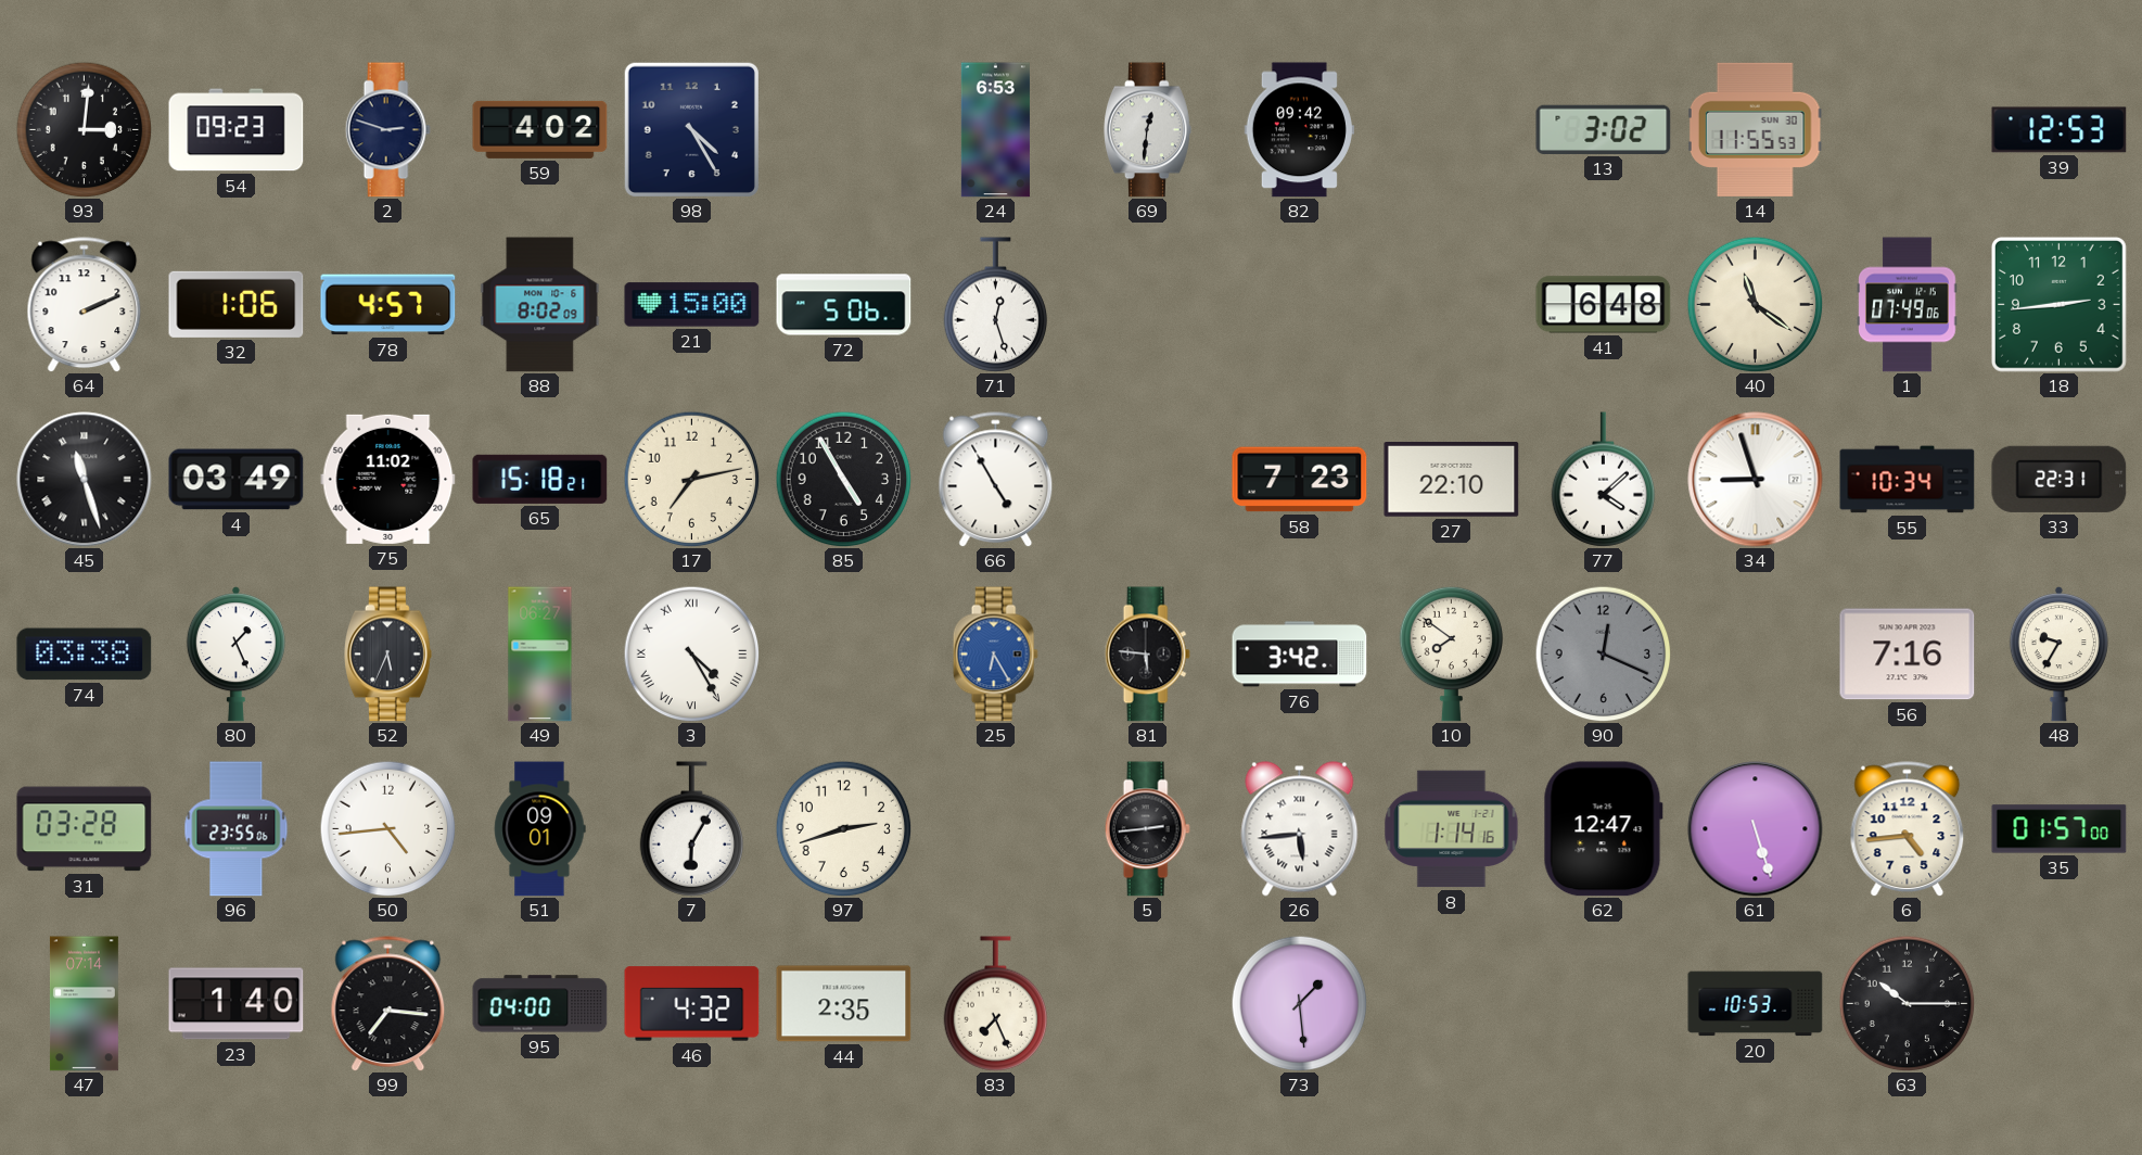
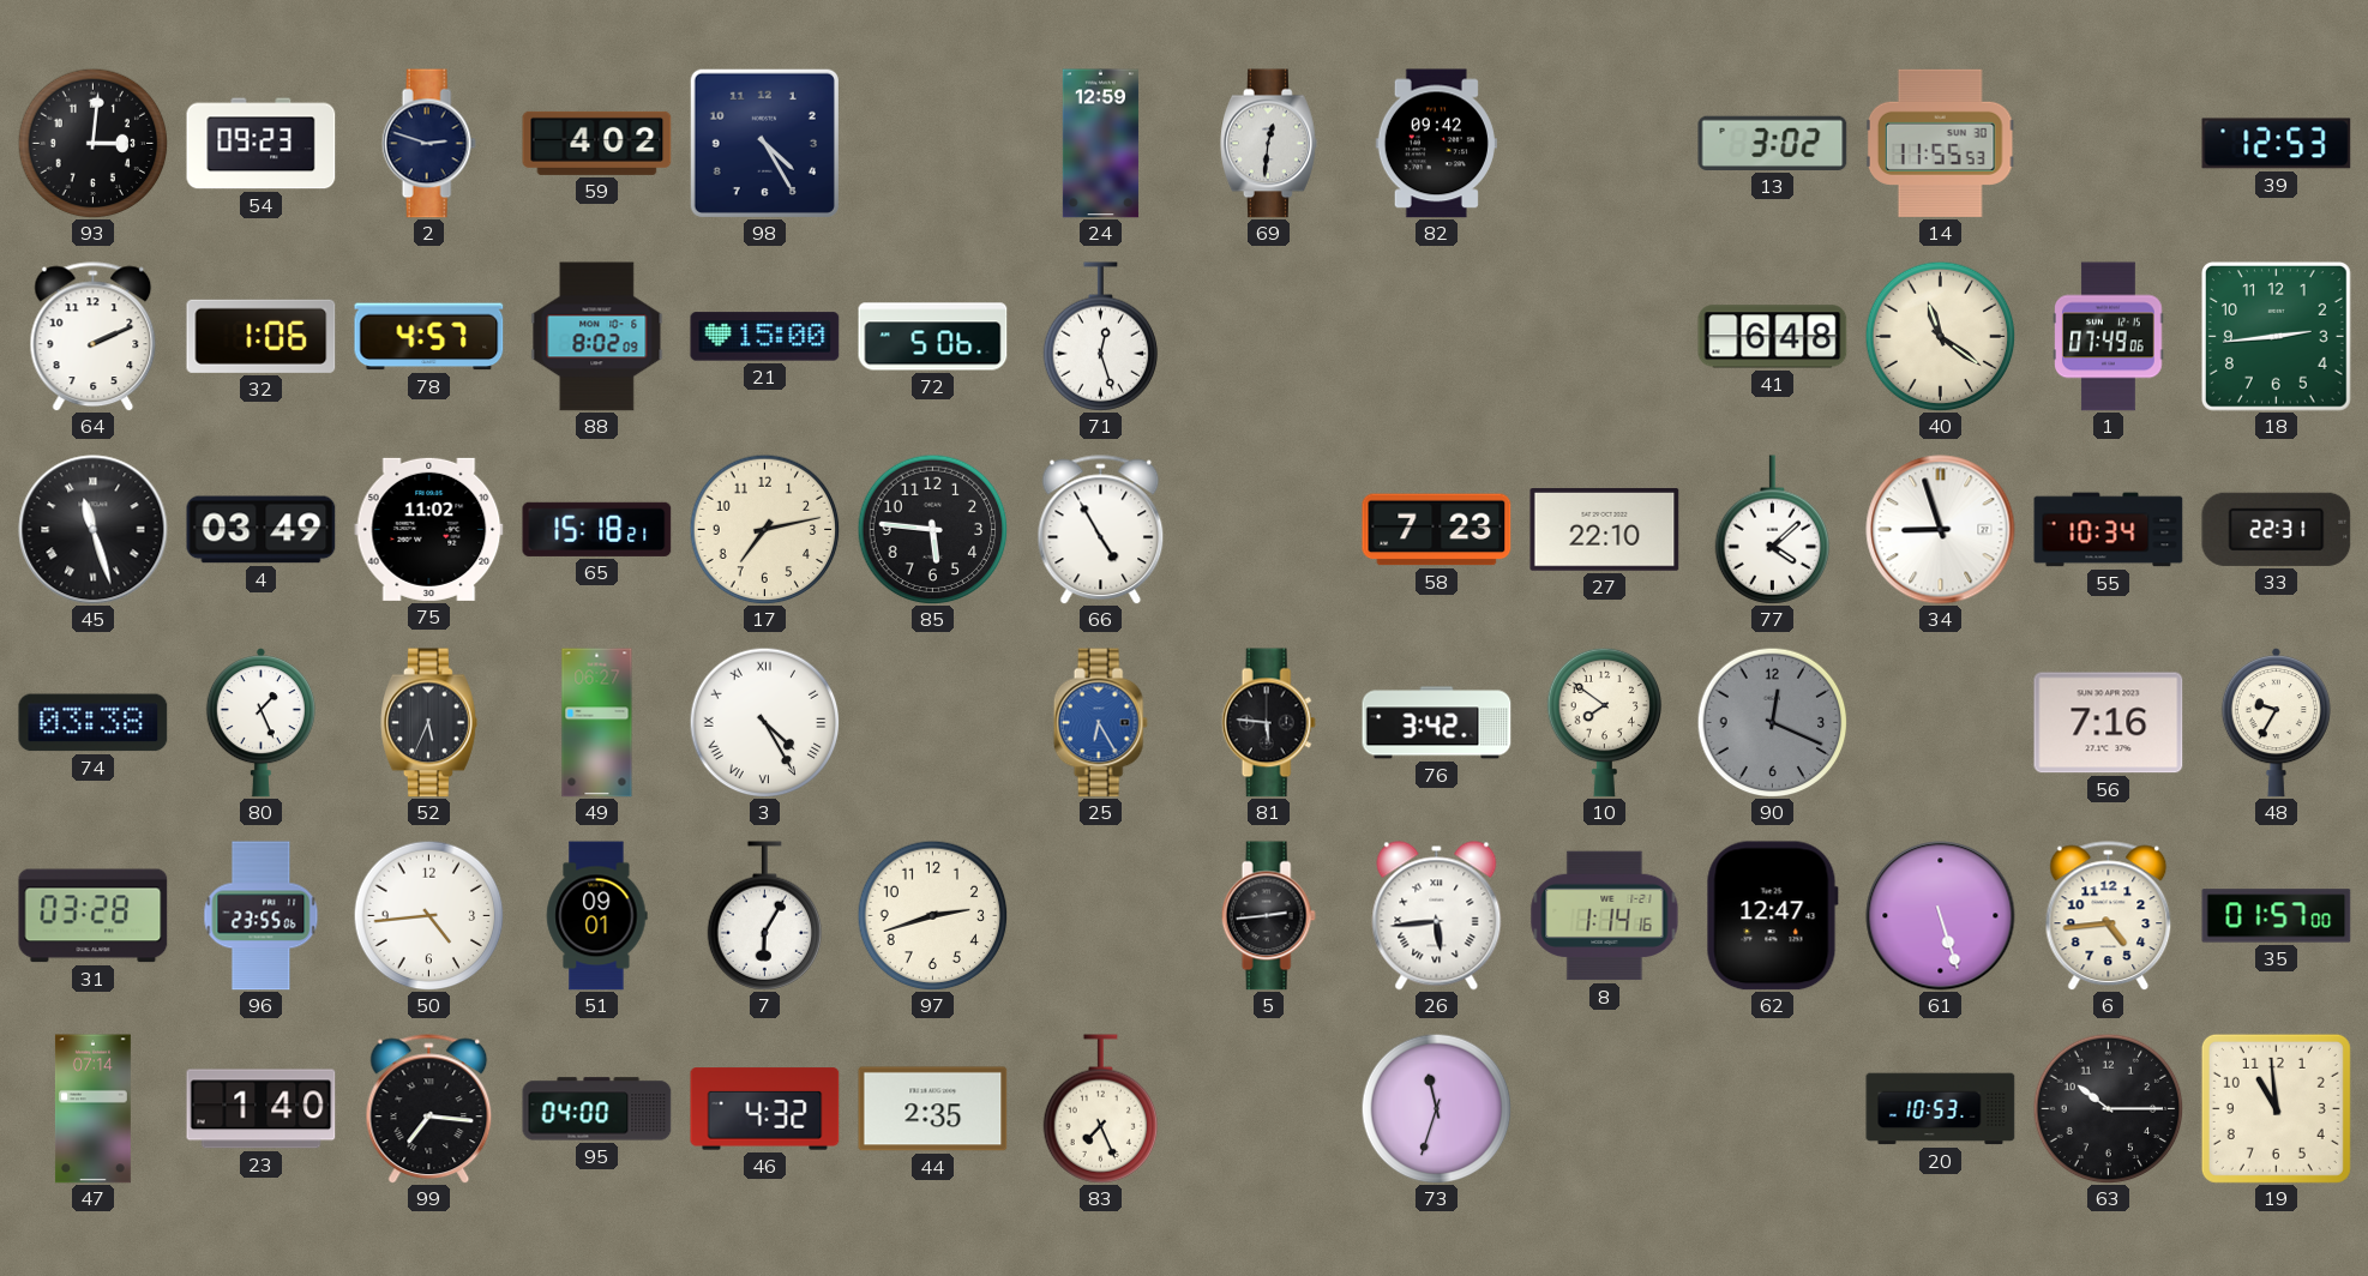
24: 6:53 -> 12:59
85: 4:55 -> 5:46
73: 1:29 -> 11:33
19: none -> 10:59
